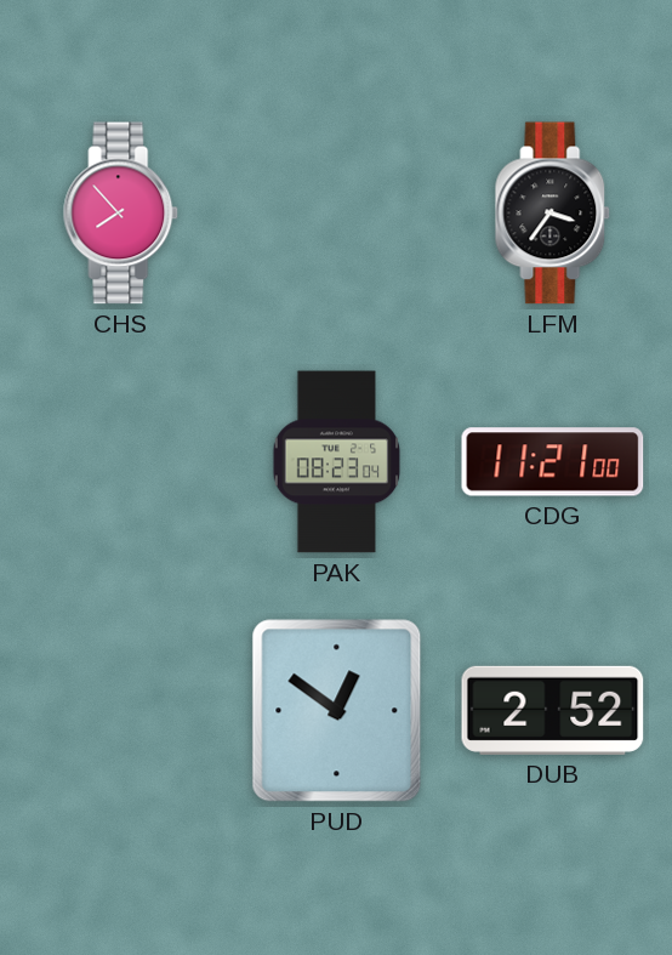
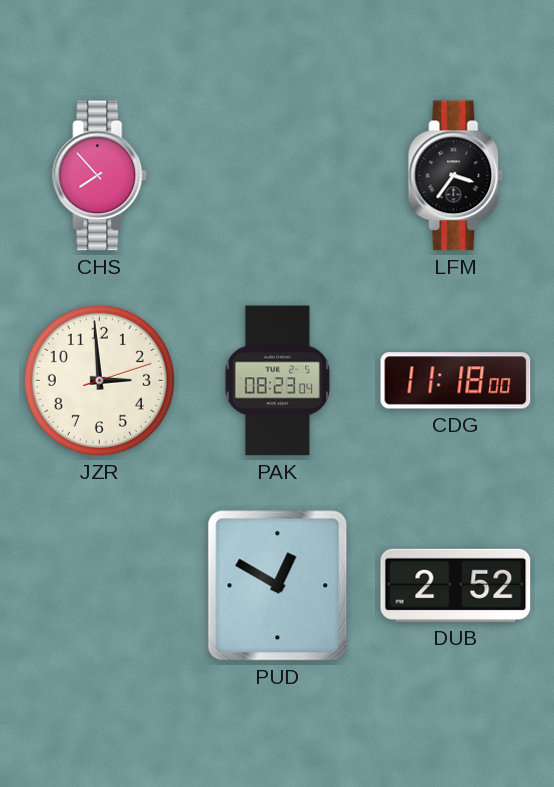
JZR: none -> 2:59
CDG: 11:21 -> 11:18
PUD: 12:51 -> 12:50
